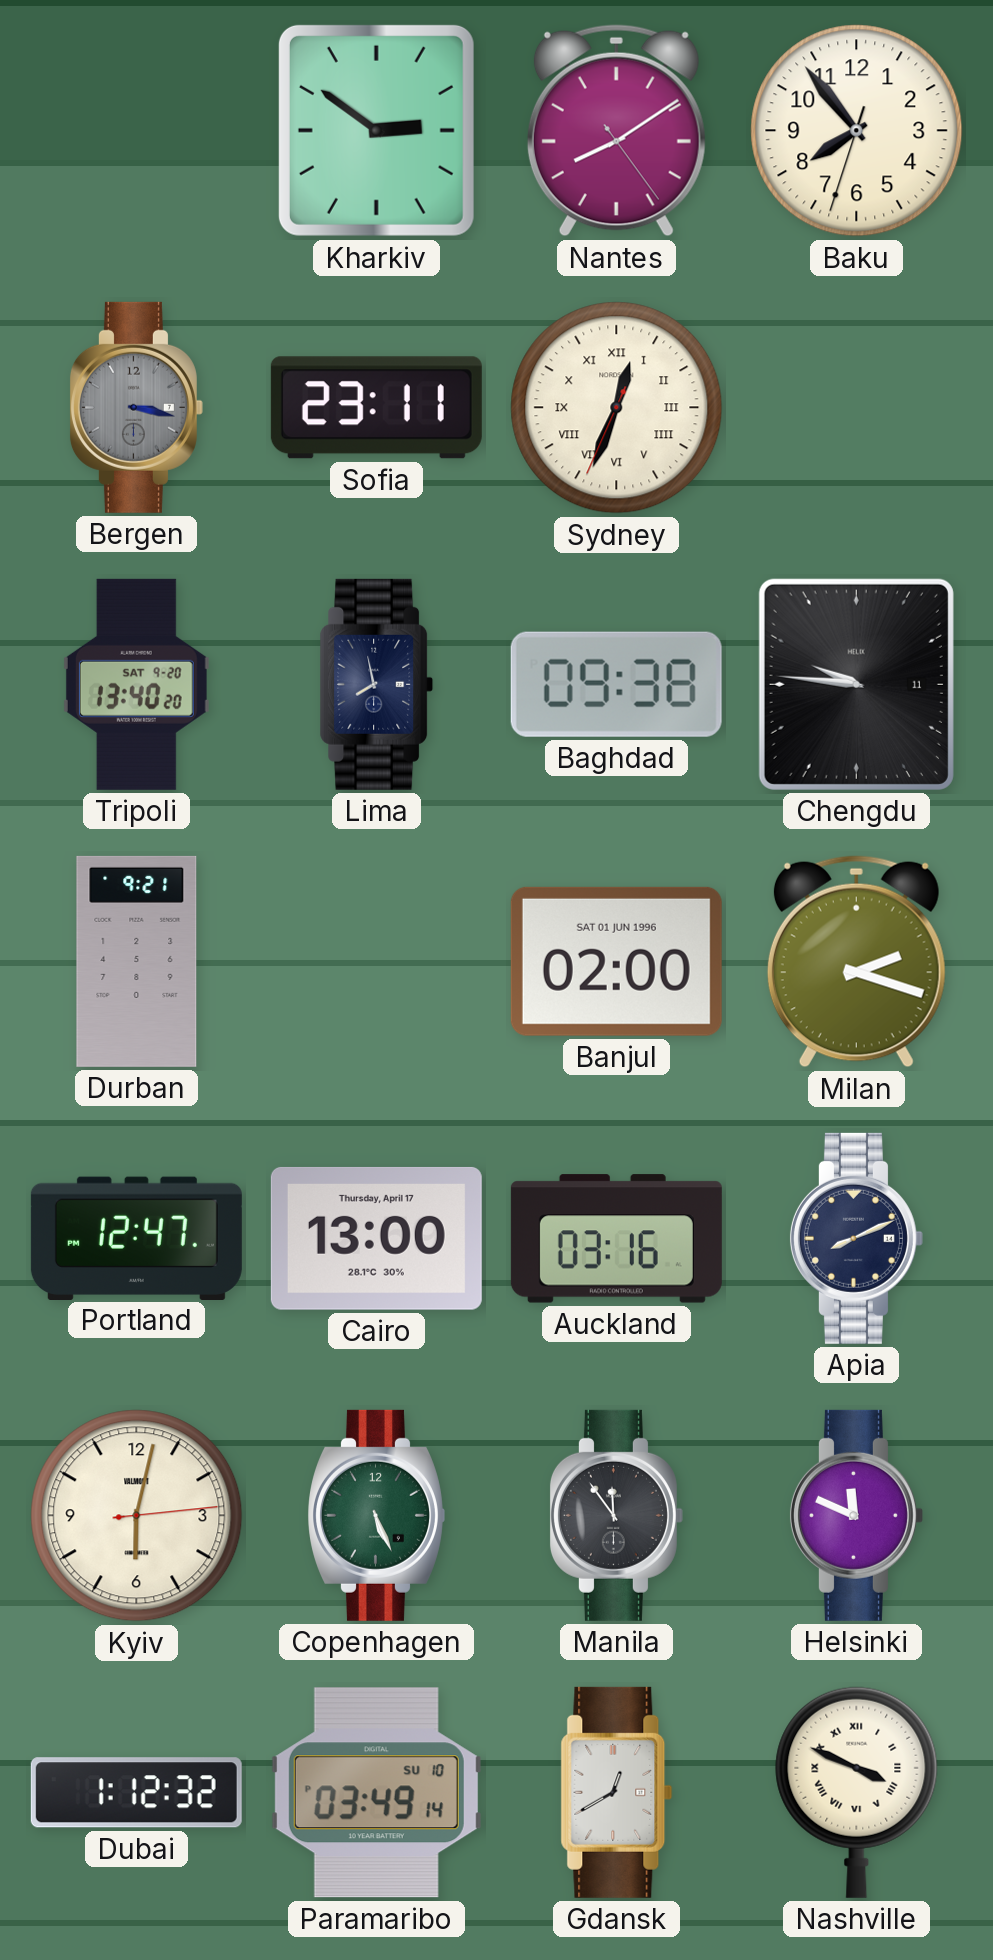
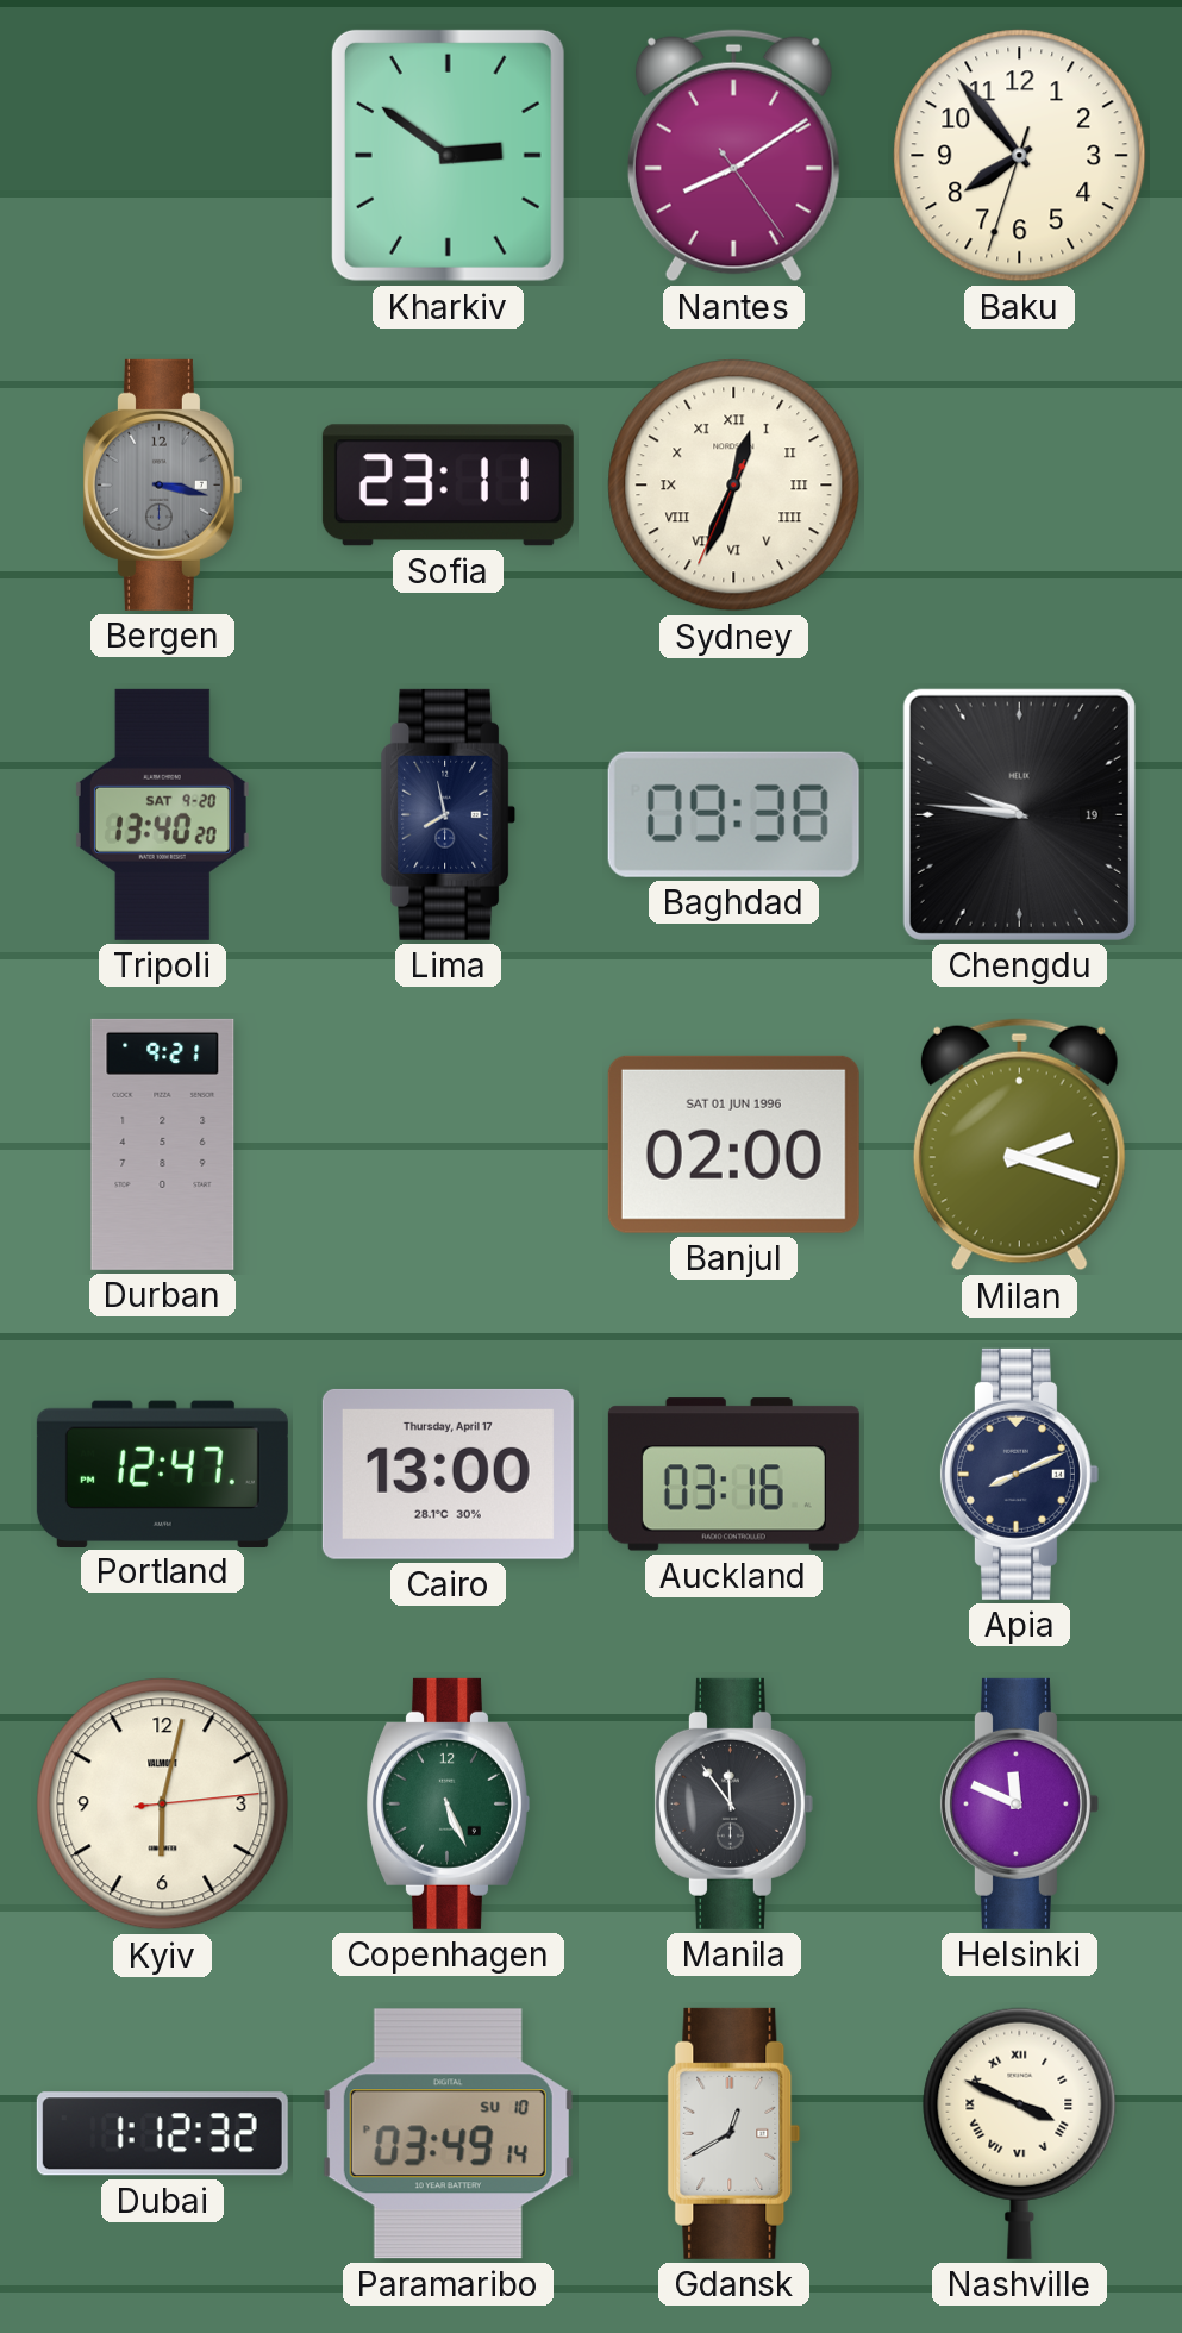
Chengdu date: 11 -> 19
